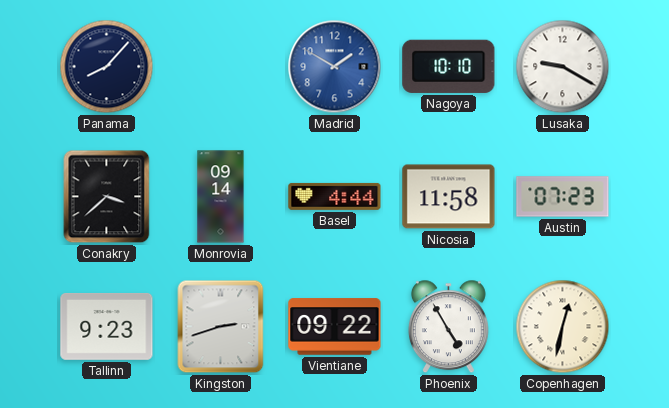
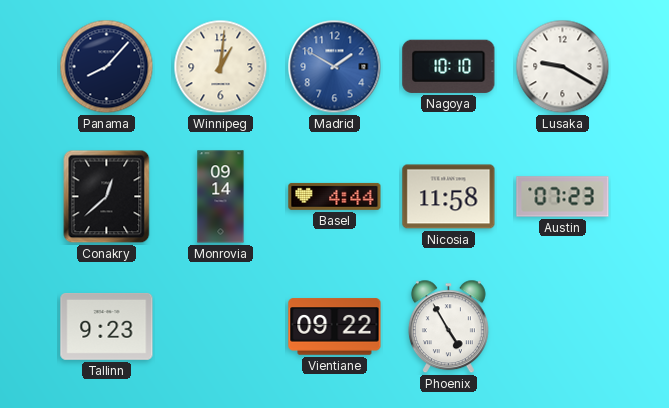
Winnipeg: none -> 1:01
Conakry: 3:38 -> 12:38
Kingston: 2:42 -> none
Copenhagen: 12:32 -> none
